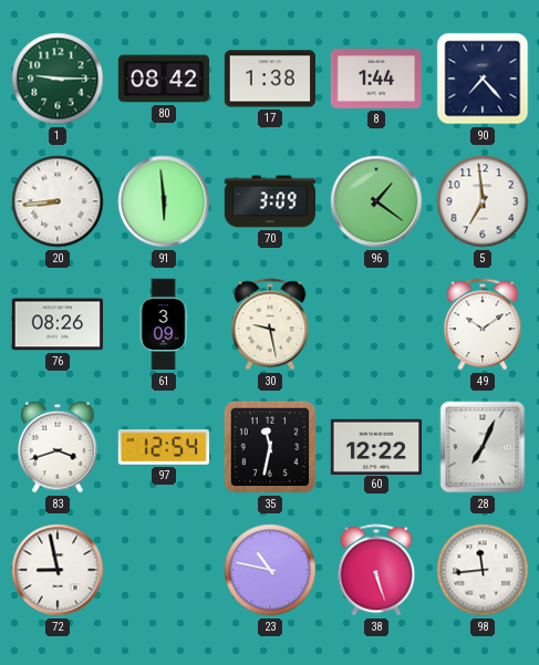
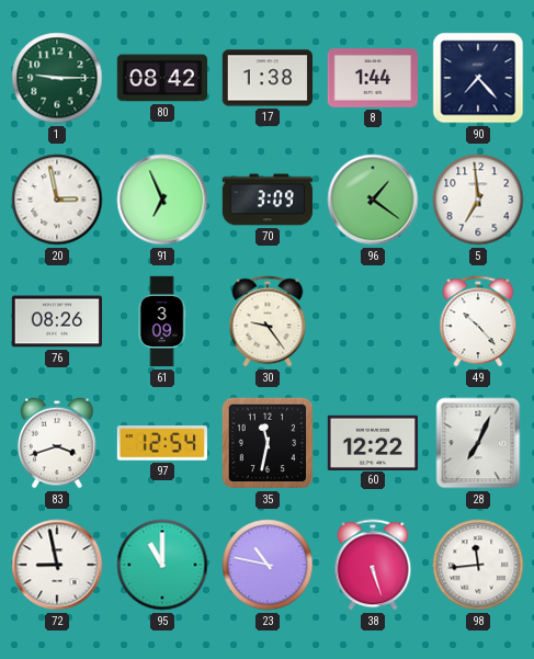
20: 8:44 -> 2:58
91: 5:59 -> 6:56
30: 9:28 -> 9:24
49: 10:09 -> 10:23
95: none -> 11:00
